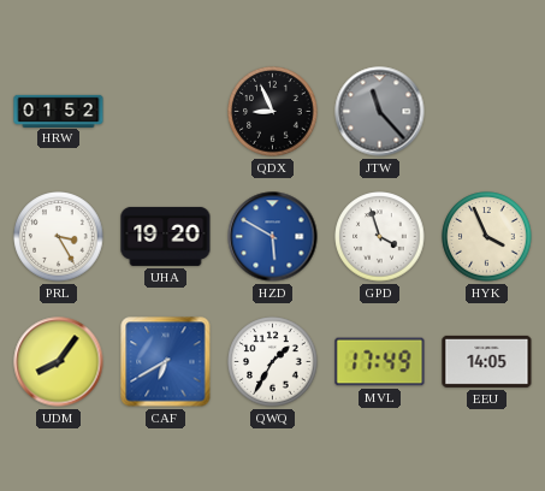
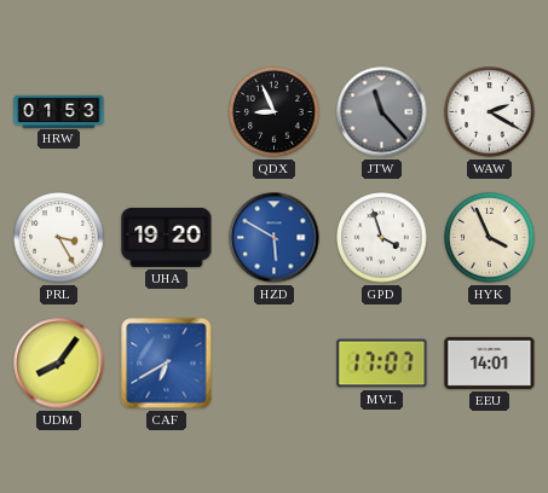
HRW: 01:52 -> 01:53
WAW: none -> 2:20
QWQ: 1:35 -> none
MVL: 17:49 -> 17:07
EEU: 14:05 -> 14:01
